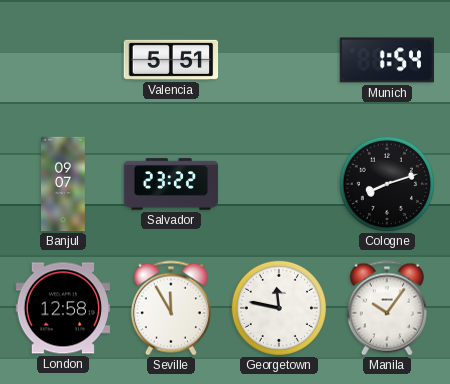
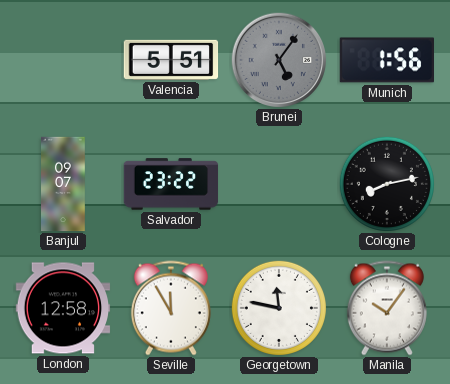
Brunei: none -> 5:06
Munich: 1:54 -> 1:56
Cologne: 8:12 -> 8:13
